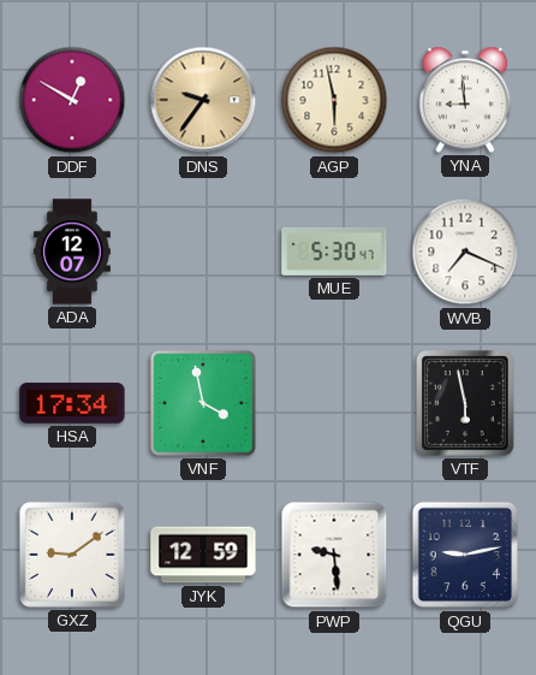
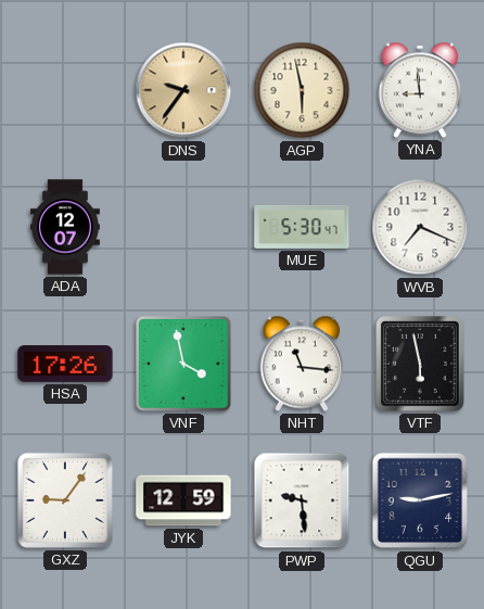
DDF: 12:50 -> none
HSA: 17:34 -> 17:26
NHT: none -> 11:16
GXZ: 9:09 -> 9:06
